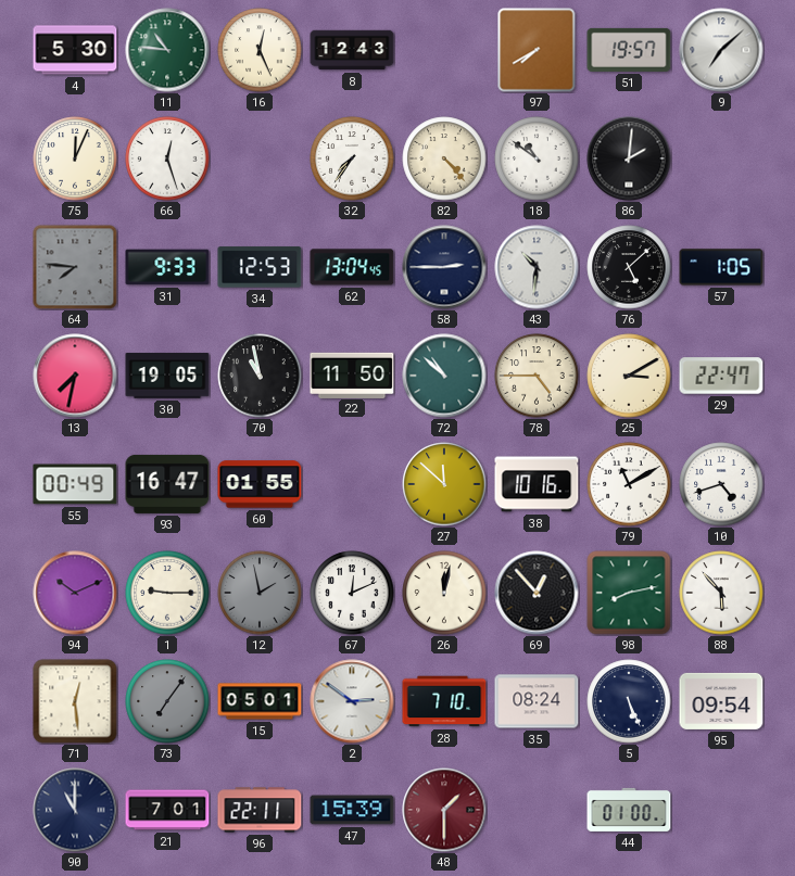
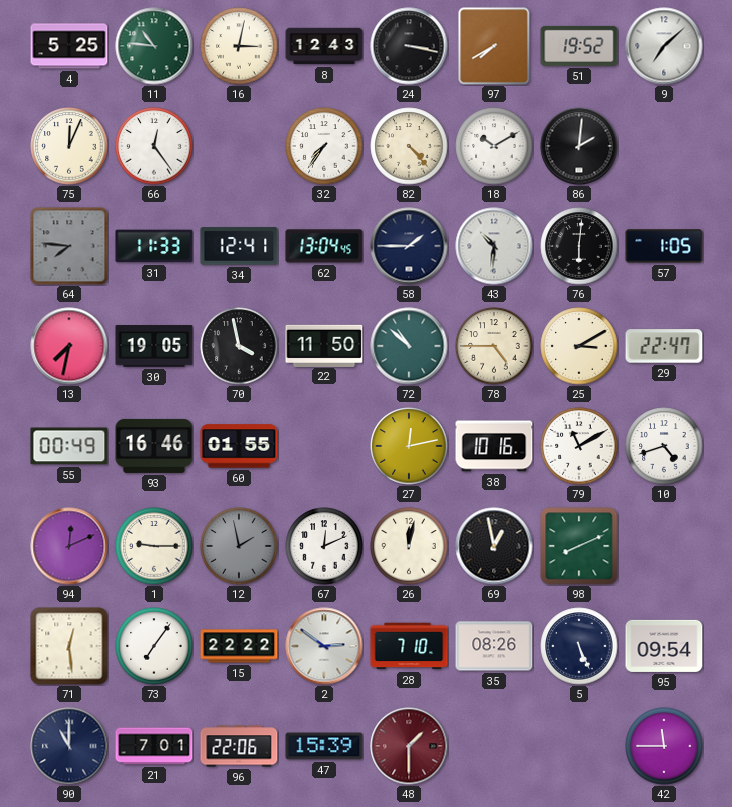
4: 5:30 -> 5:25
16: 12:26 -> 3:02
24: none -> 3:17
51: 19:57 -> 19:52
66: 12:27 -> 12:24
18: 10:51 -> 10:10
31: 9:33 -> 11:33
34: 12:53 -> 12:41
58: 2:45 -> 1:45
76: 5:08 -> 6:01
70: 10:58 -> 3:58
93: 16:47 -> 16:46
27: 11:52 -> 12:13
94: 10:11 -> 12:11
69: 12:53 -> 12:58
98: 8:13 -> 8:11
88: 5:53 -> none
73 dial: grey -> white
15: 05:01 -> 22:22
35: 08:24 -> 08:26
96: 22:11 -> 22:06
44: 01:00 -> none
42: none -> 11:45
